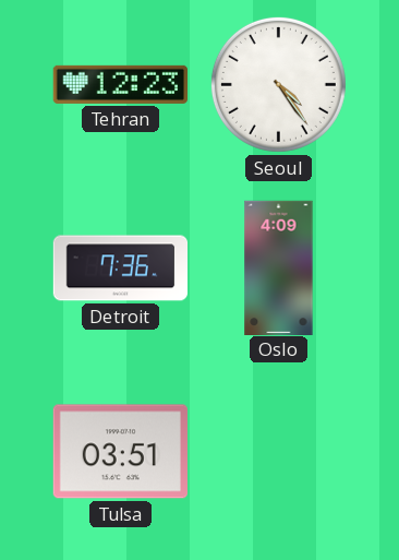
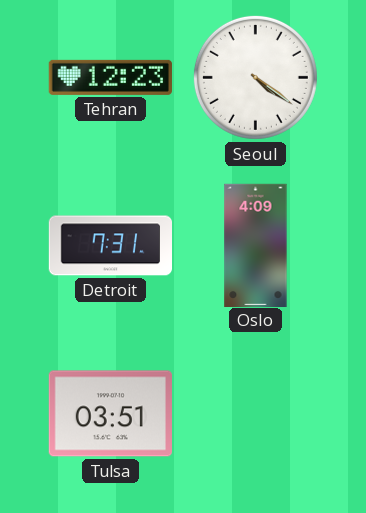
Seoul: 4:24 -> 4:21
Detroit: 7:36 -> 7:31
